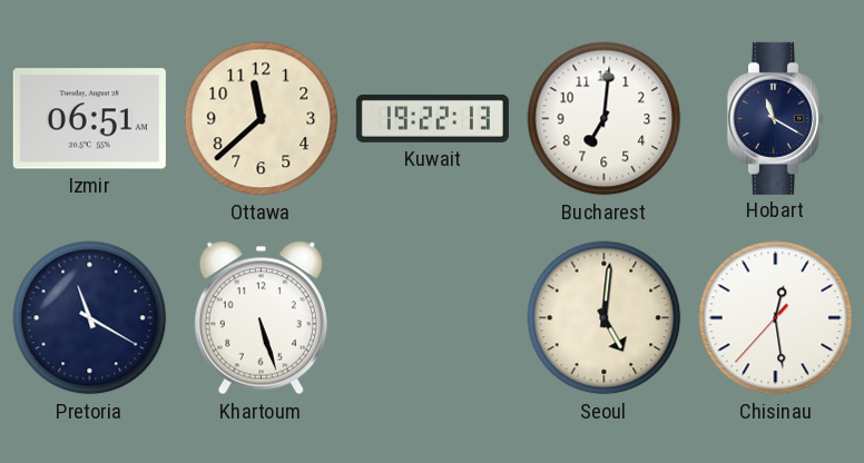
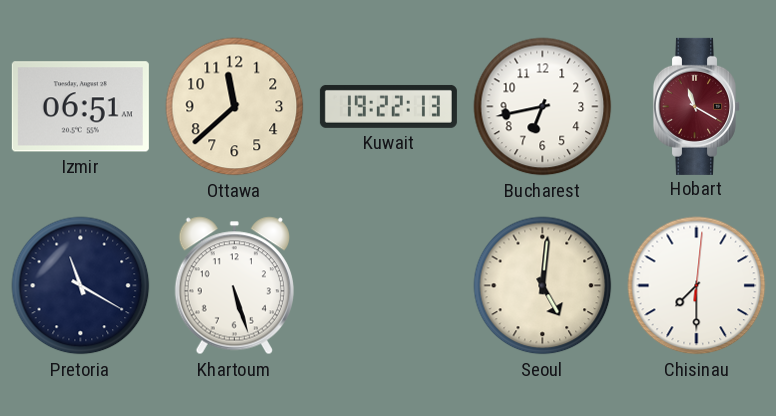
Bucharest: 7:01 -> 6:43
Hobart dial: navy -> burgundy
Chisinau: 12:28 -> 7:30
